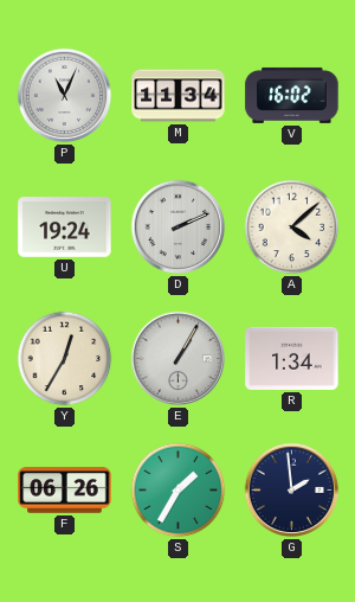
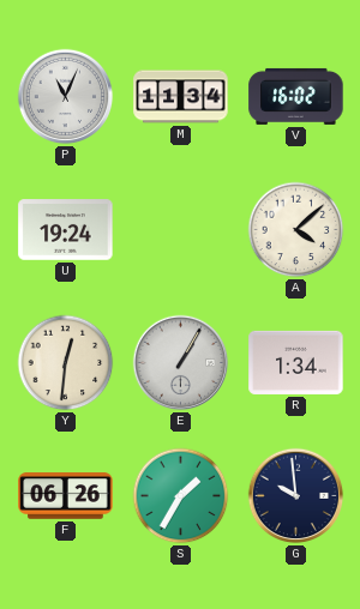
D: 2:11 -> none
Y: 12:35 -> 12:31
G: 1:59 -> 9:59
